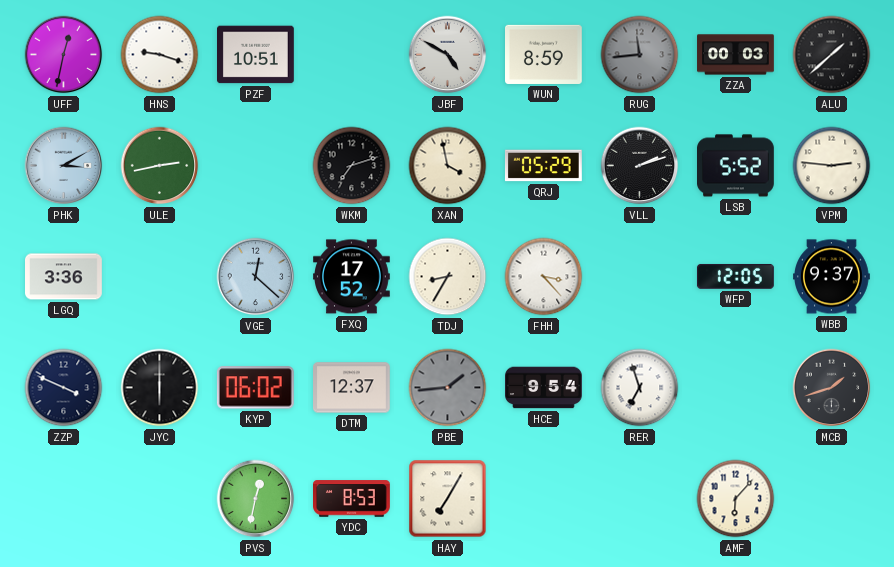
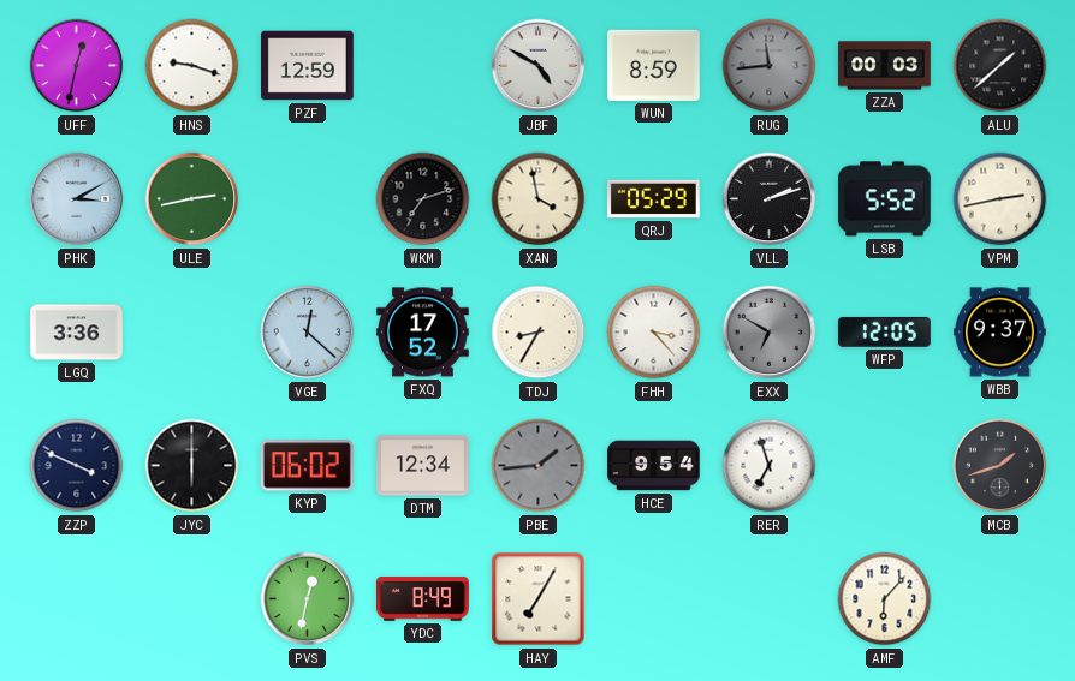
PZF: 10:51 -> 12:59
VPM: 2:46 -> 2:43
EXX: none -> 6:50
DTM: 12:37 -> 12:34
YDC: 8:53 -> 8:49
